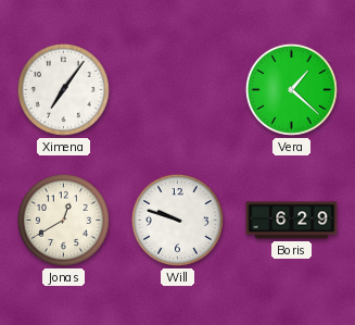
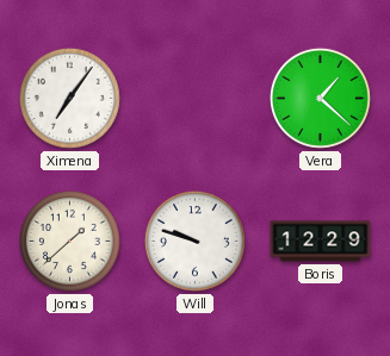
Jonas: 12:40 -> 1:38
Boris: 6:29 -> 12:29
